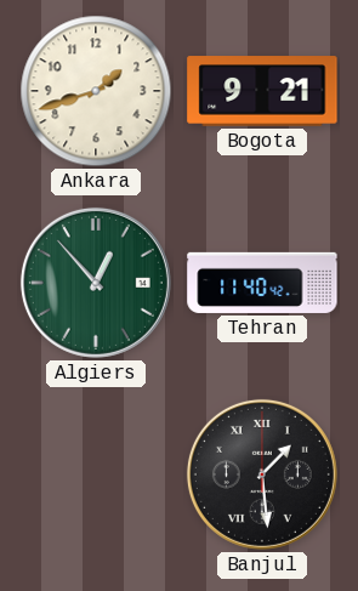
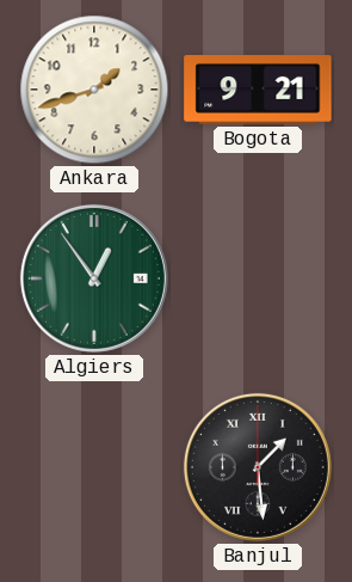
Algiers: 12:53 -> 12:54
Tehran: 11:40 -> none
